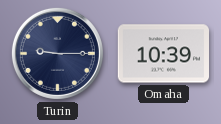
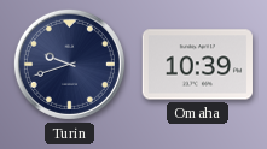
Turin: 9:15 -> 9:42
